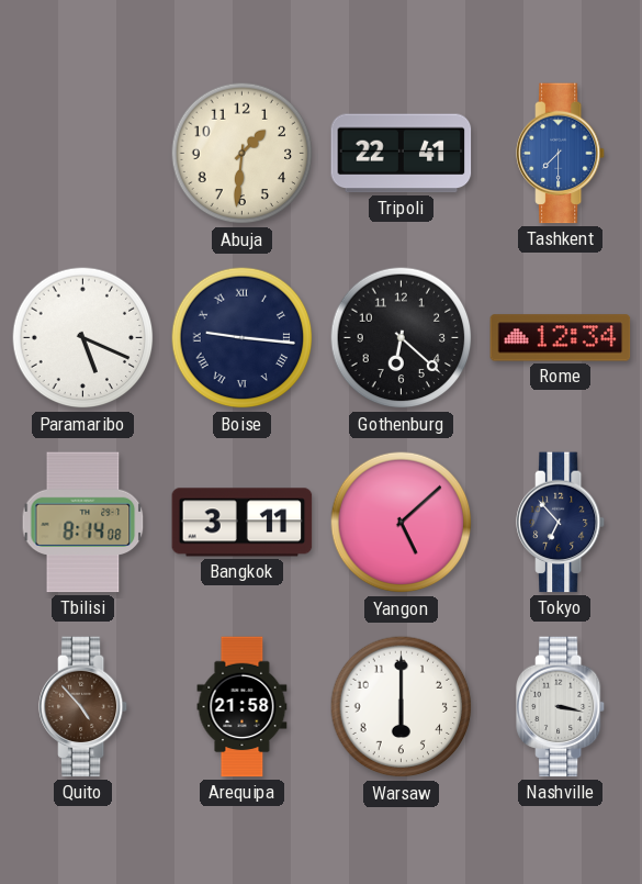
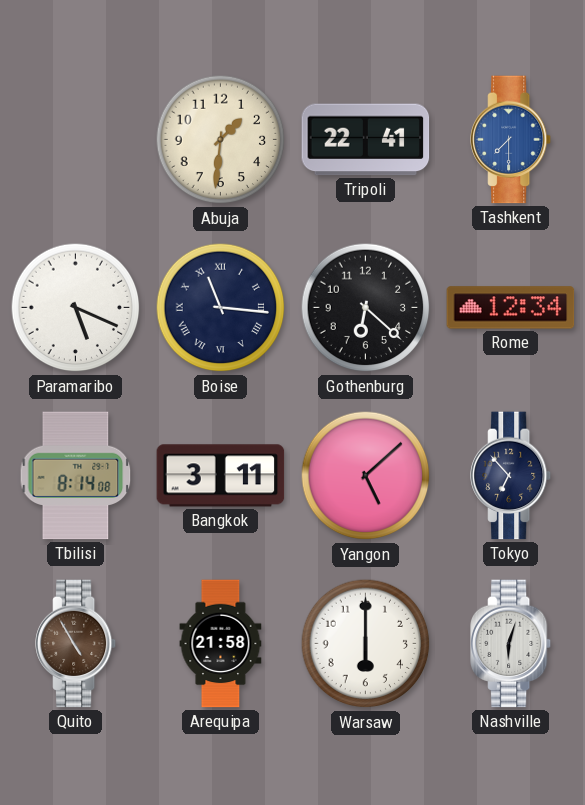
Boise: 9:16 -> 11:16
Quito: 4:53 -> 4:55
Nashville: 3:17 -> 6:03
